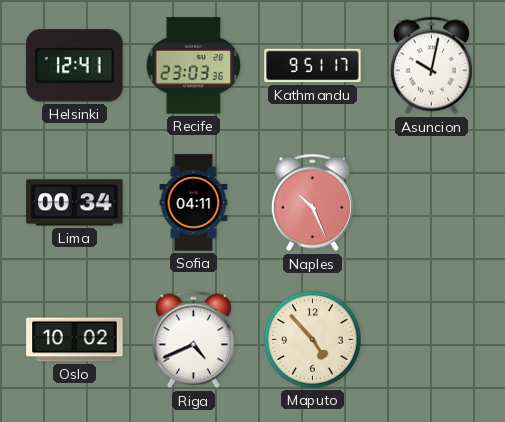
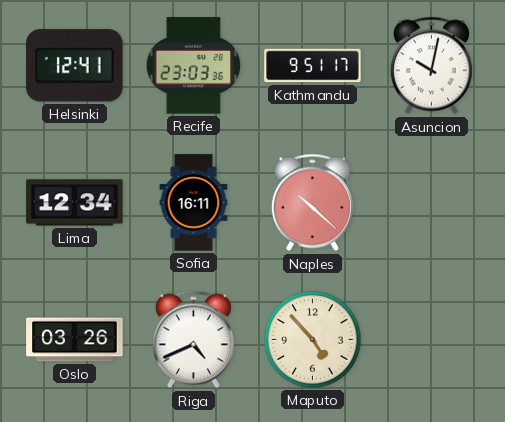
Lima: 00:34 -> 12:34
Sofia: 04:11 -> 16:11
Naples: 10:26 -> 10:22
Oslo: 10:02 -> 03:26
